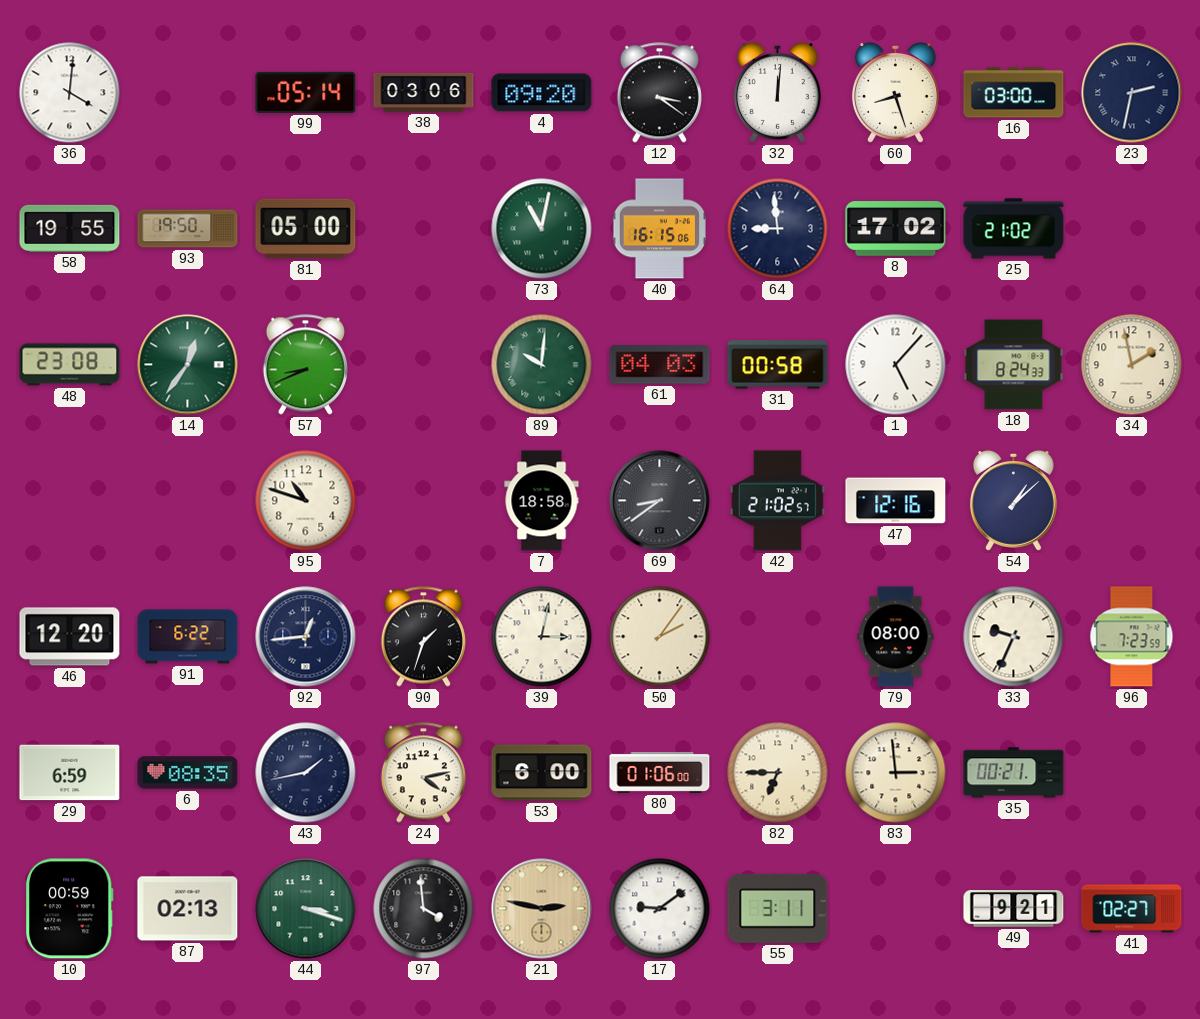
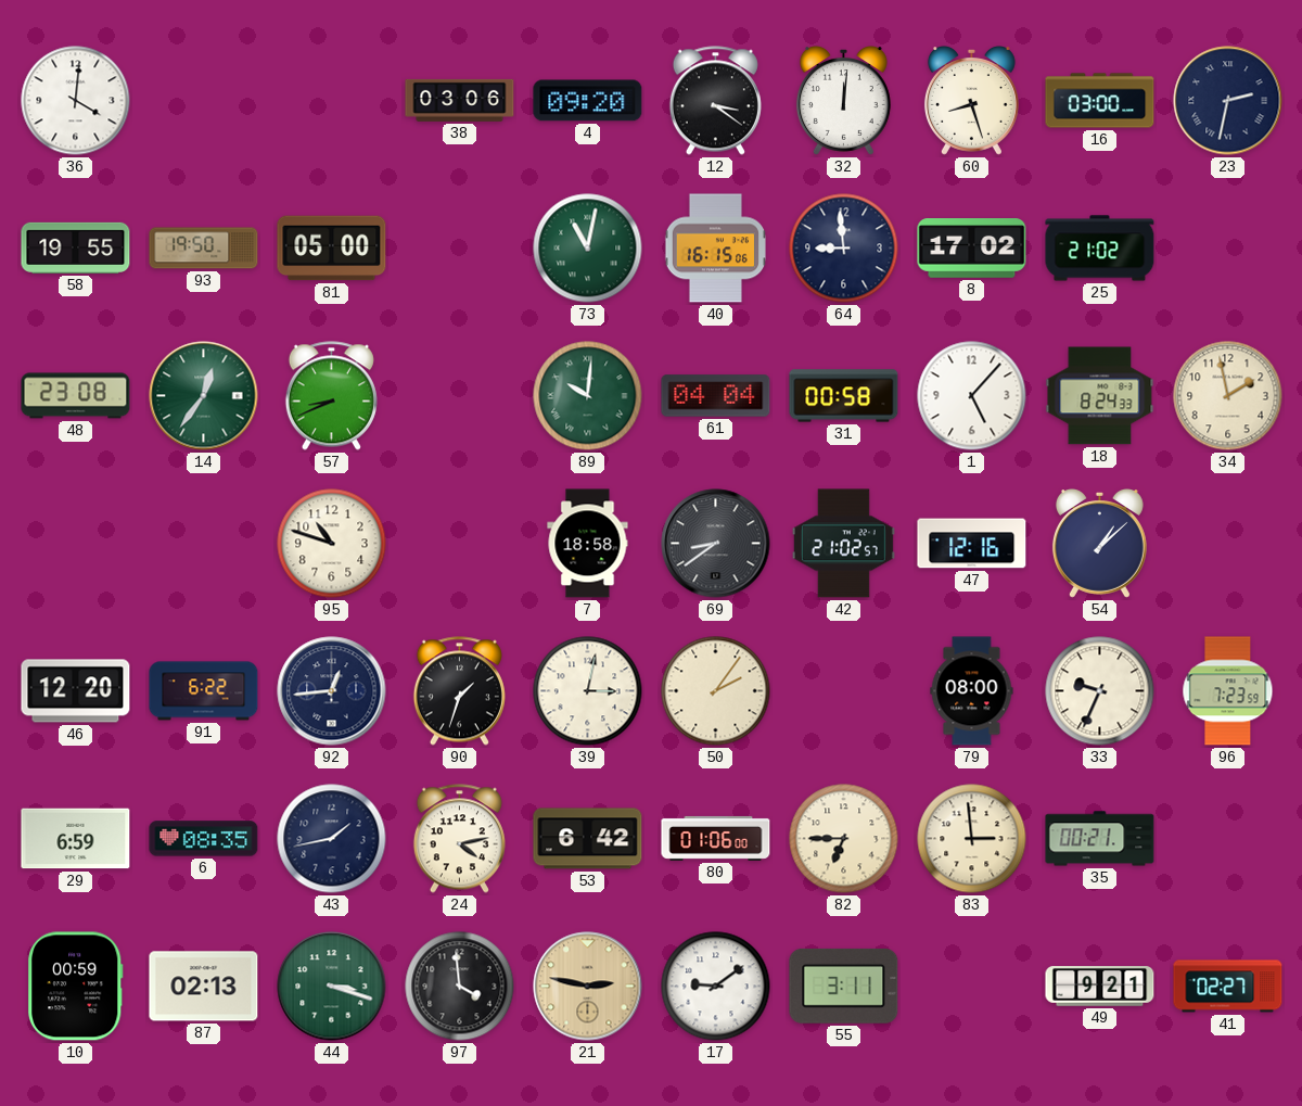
99: 05:14 -> none
61: 04:03 -> 04:04
53: 6:00 -> 6:42
